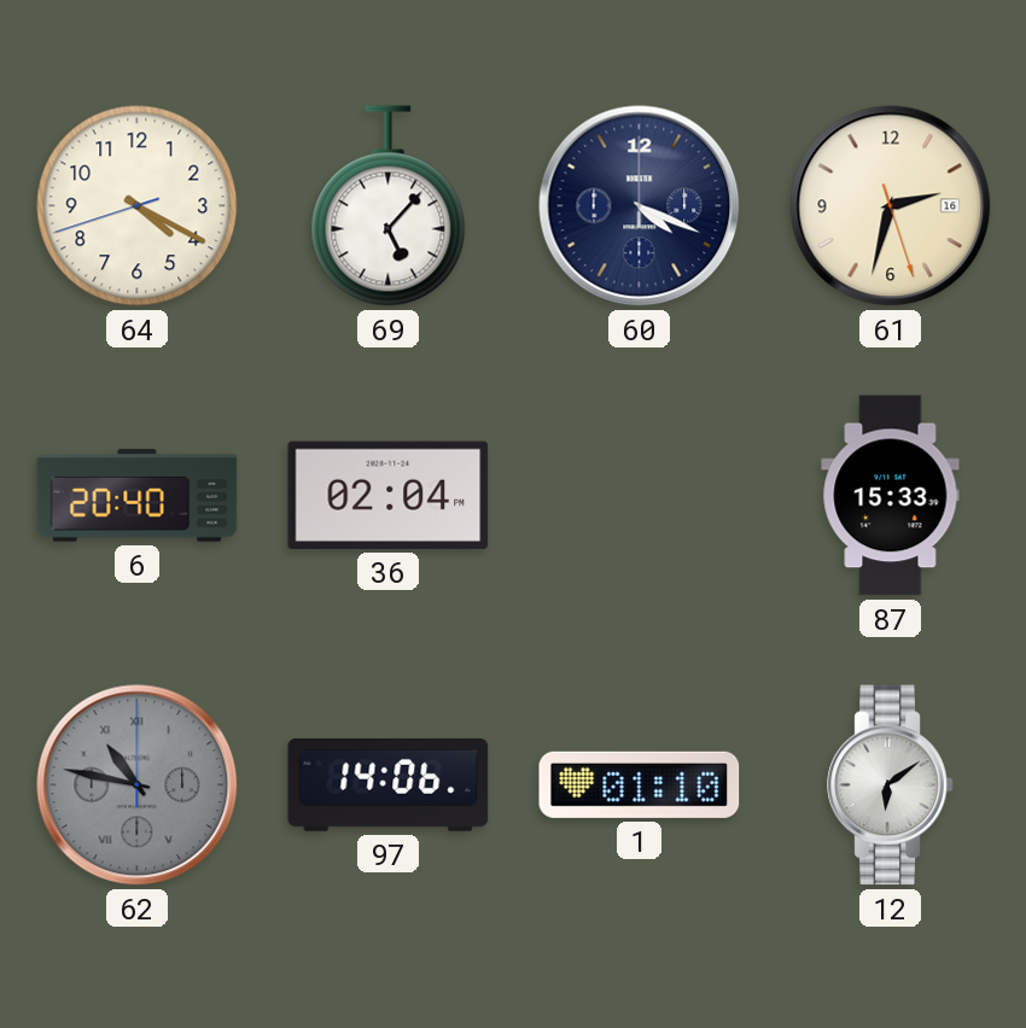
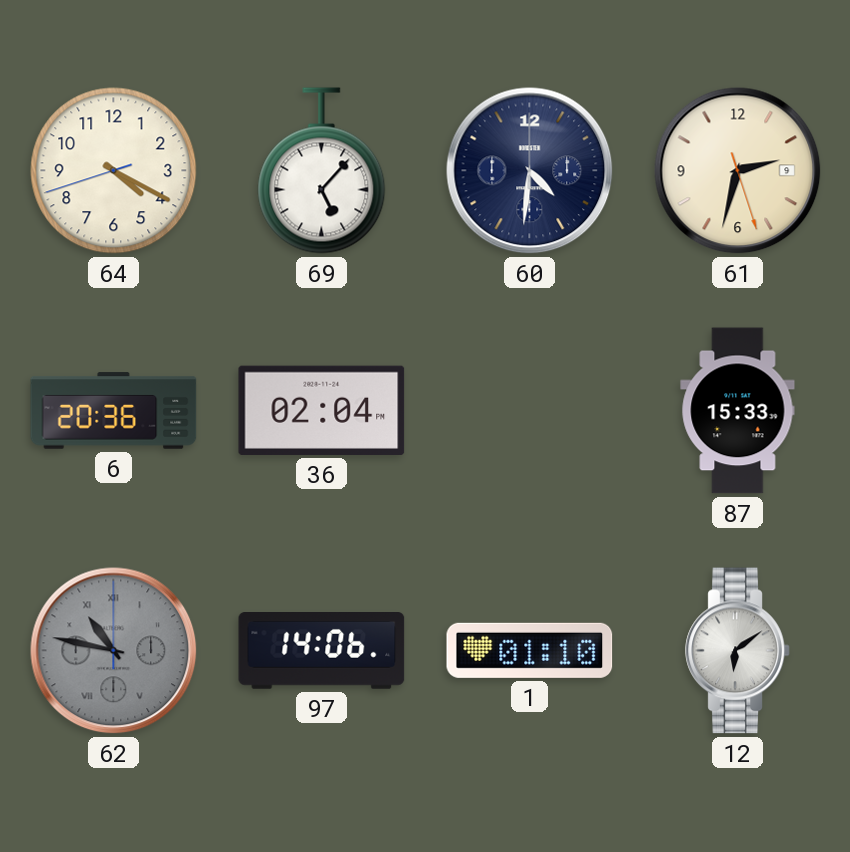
60: 4:19 -> 4:31
61 date: 16 -> 9
6: 20:40 -> 20:36
